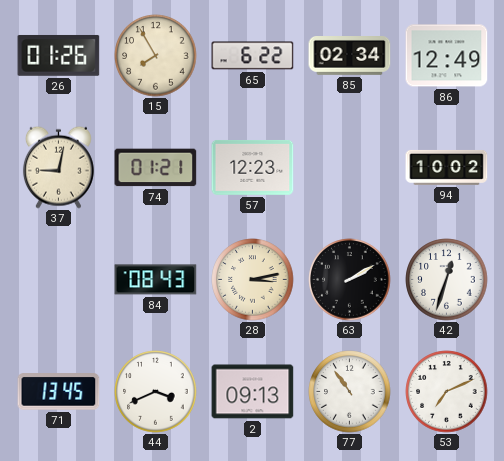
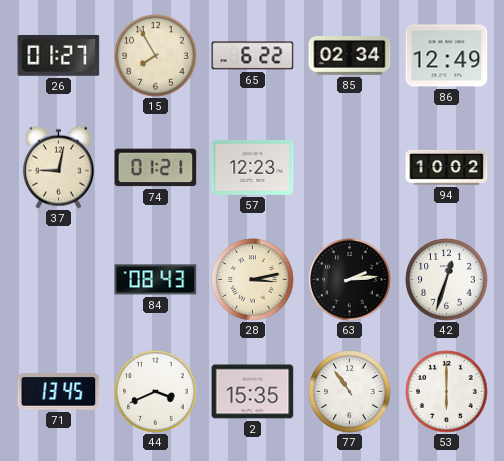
26: 01:26 -> 01:27
63: 2:10 -> 2:14
2: 09:13 -> 15:35
53: 7:11 -> 6:00
